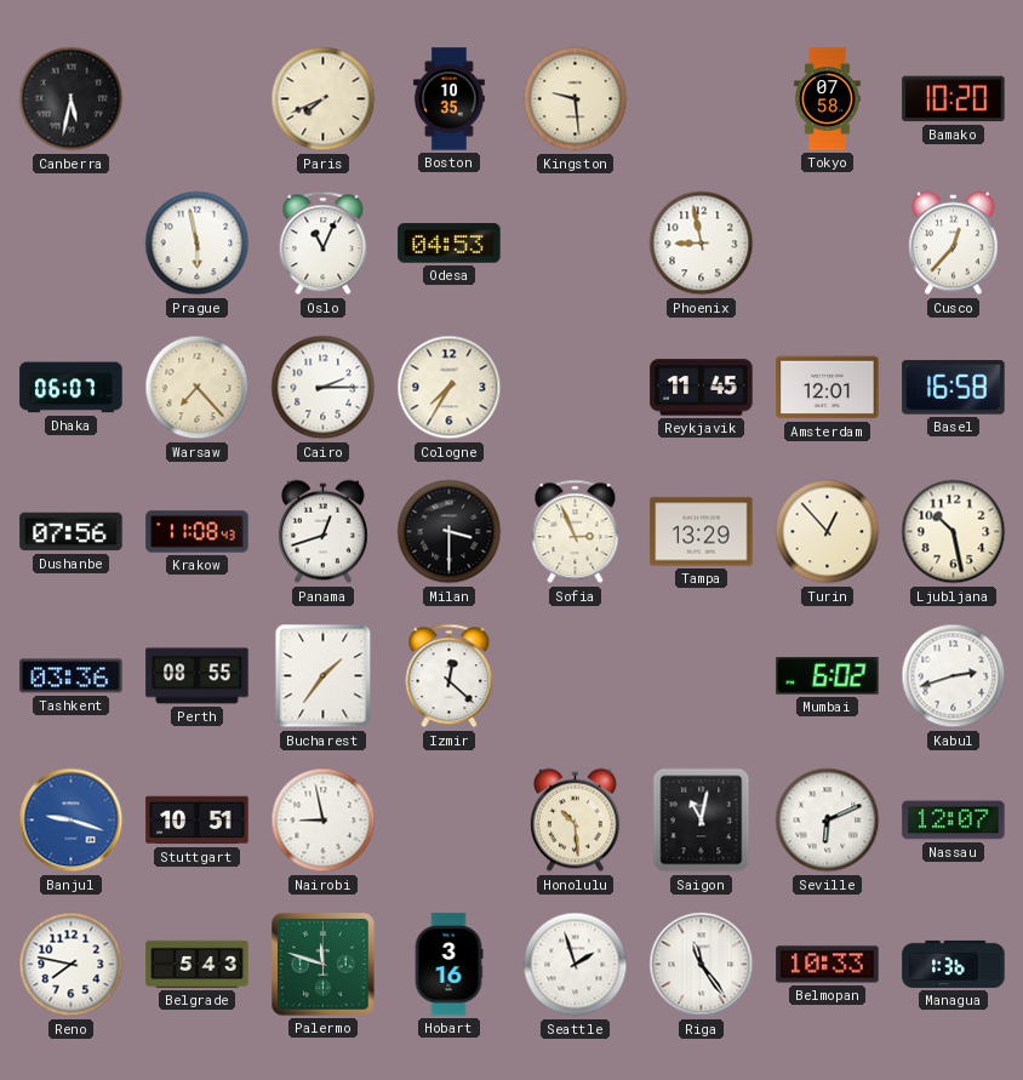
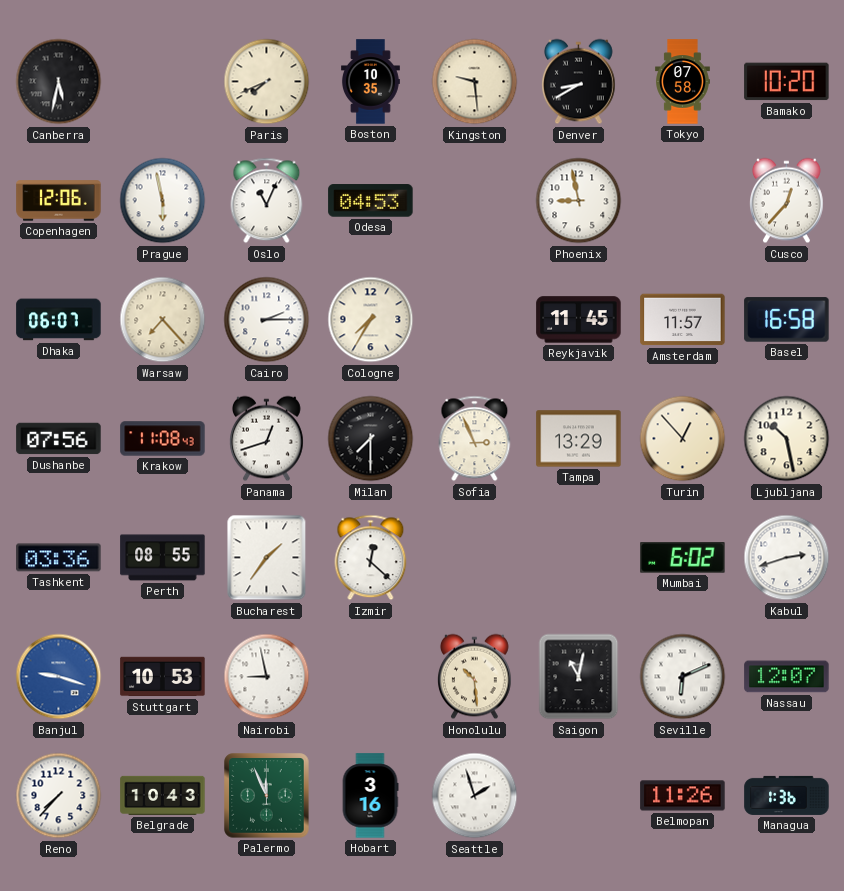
Denver: none -> 8:40
Copenhagen: none -> 12:06
Amsterdam: 12:01 -> 11:57
Milan: 3:30 -> 7:30
Stuttgart: 10:51 -> 10:53
Reno: 7:47 -> 7:37
Belgrade: 5:43 -> 10:43
Palermo: 11:48 -> 11:56
Riga: 11:24 -> none
Belmopan: 10:33 -> 11:26
